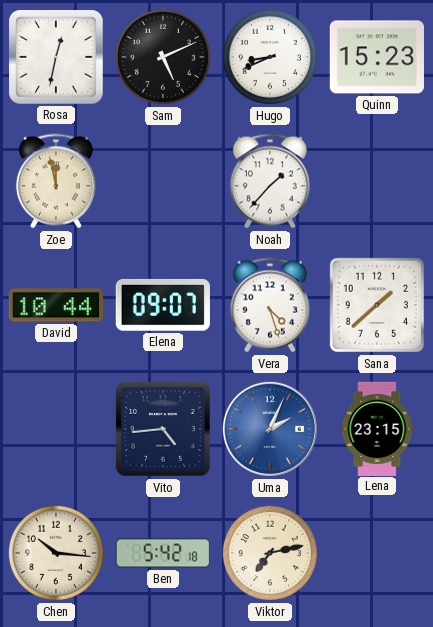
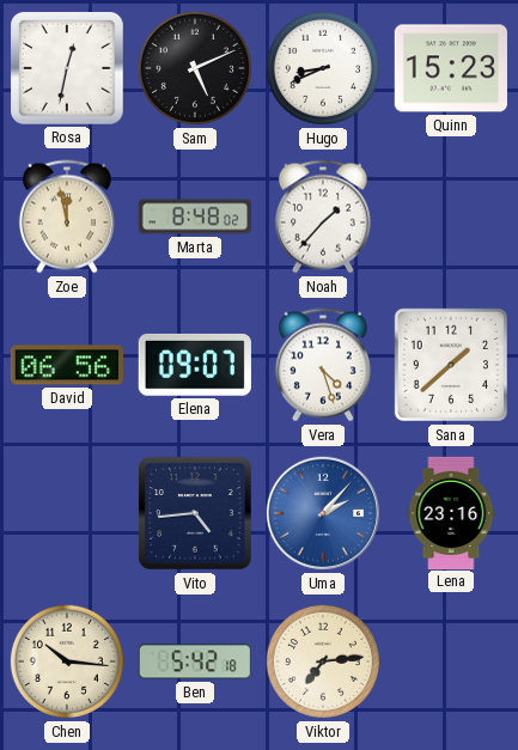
Marta: none -> 8:48
David: 10:44 -> 06:56
Uma: 2:04 -> 2:07
Lena: 23:15 -> 23:16
Viktor: 7:13 -> 7:14
